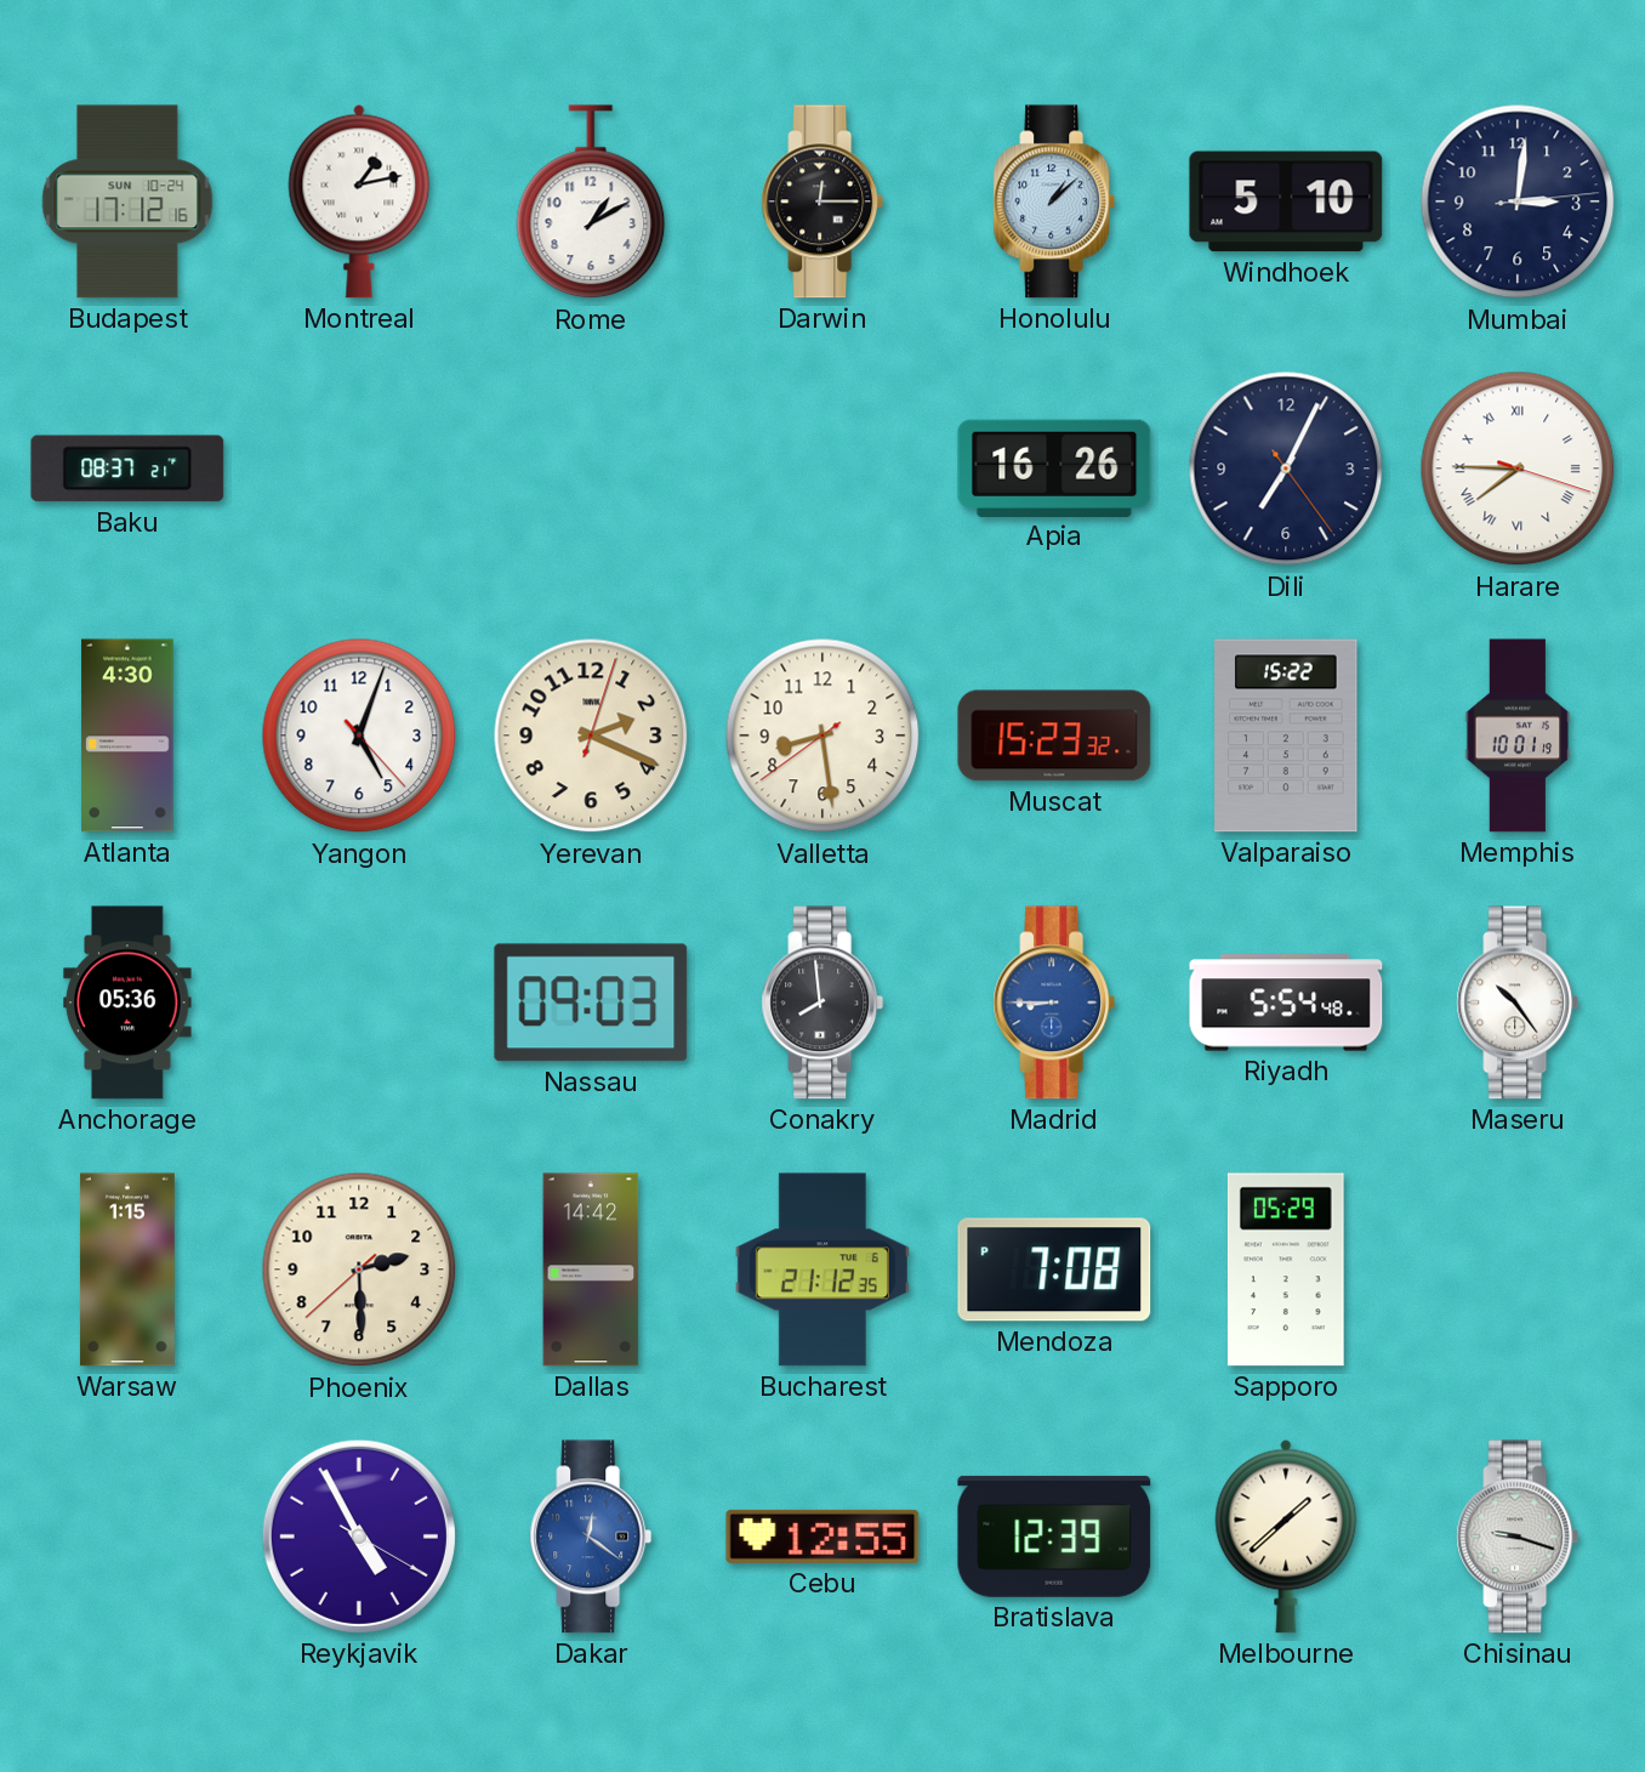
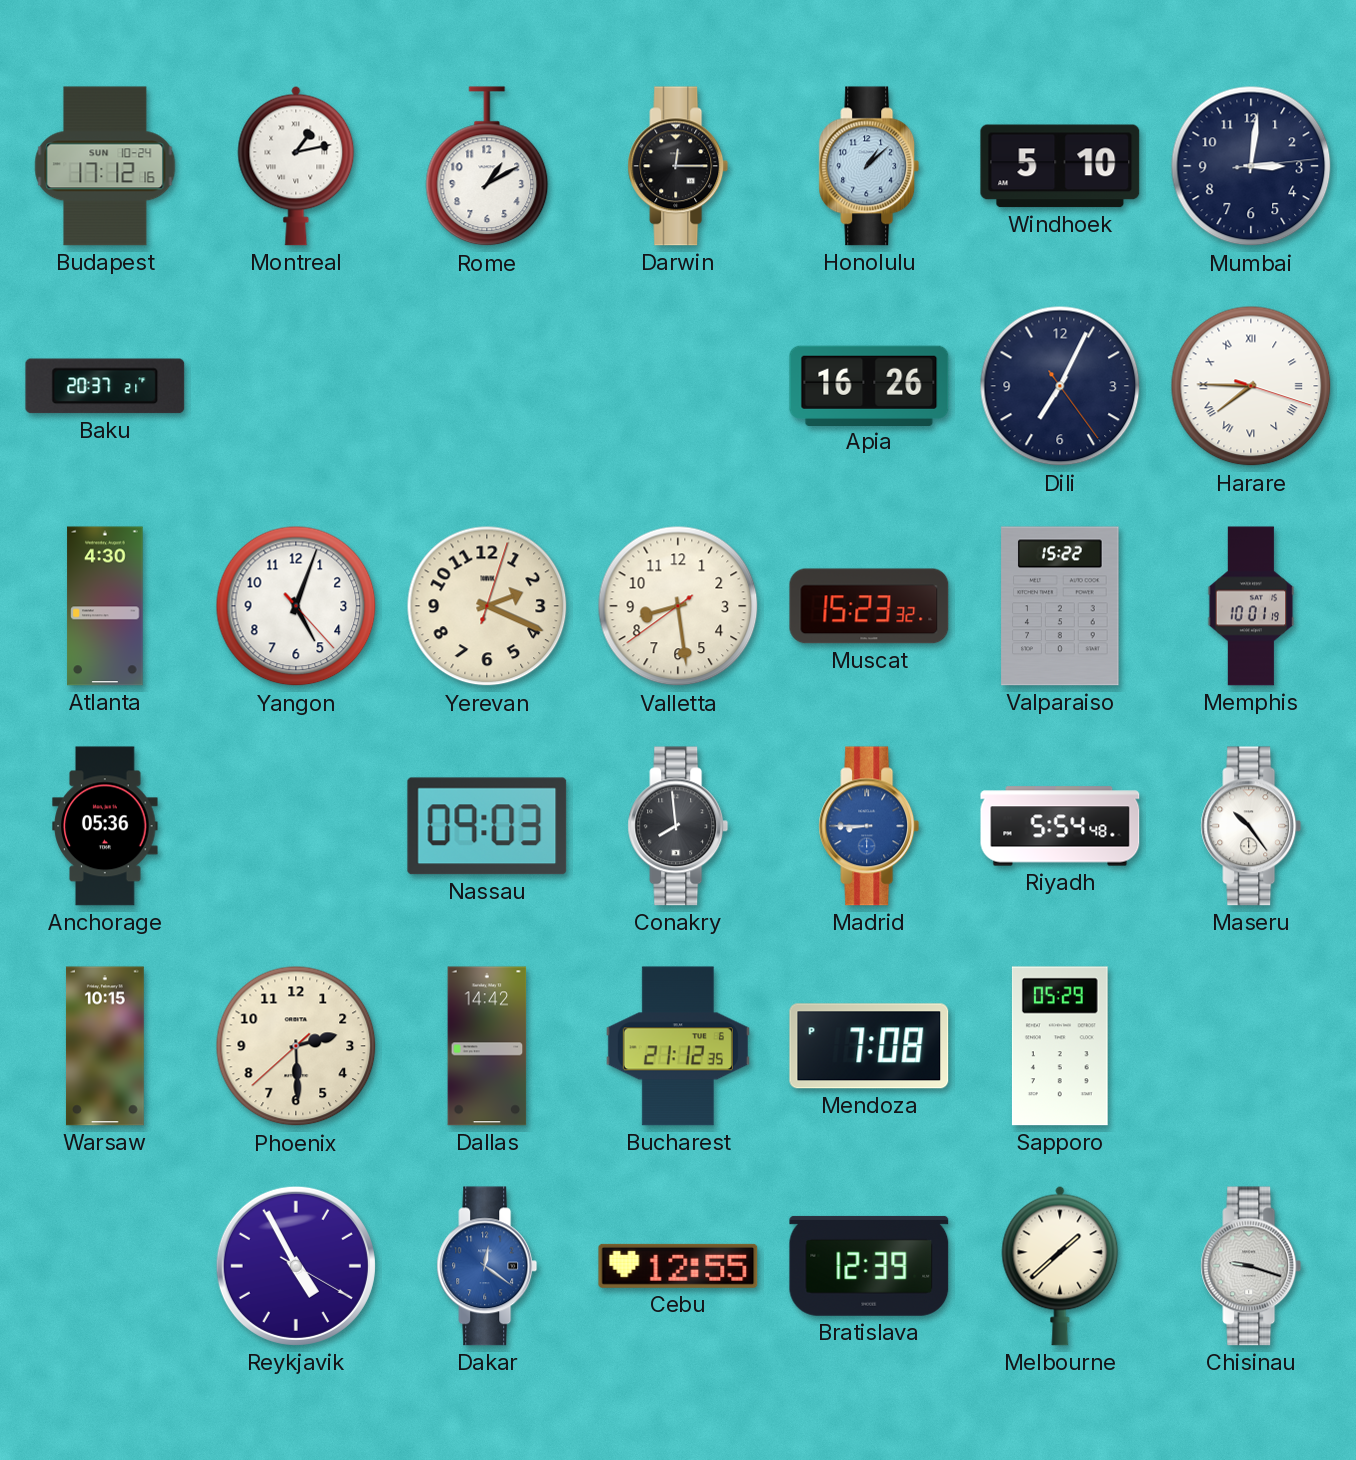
Baku: 08:37 -> 20:37
Warsaw: 1:15 -> 10:15
